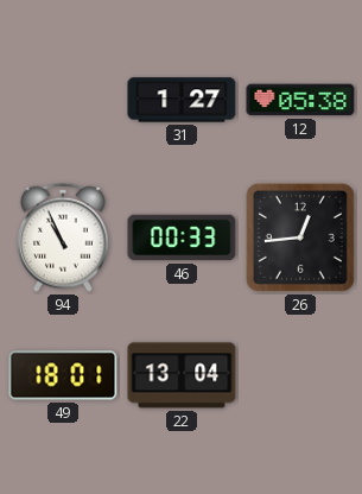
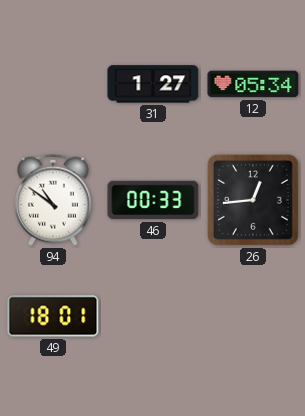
12: 05:38 -> 05:34
94: 10:56 -> 10:51
22: 13:04 -> none
